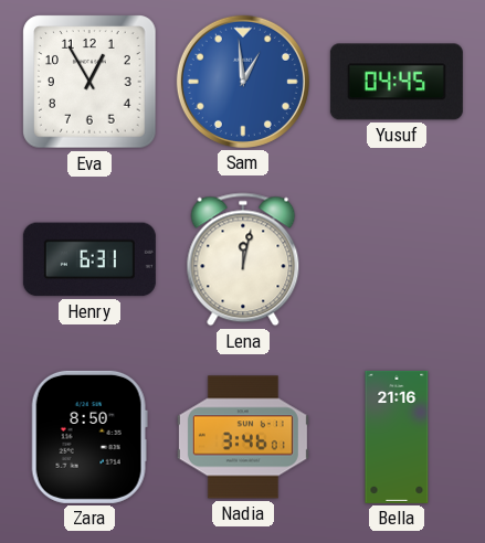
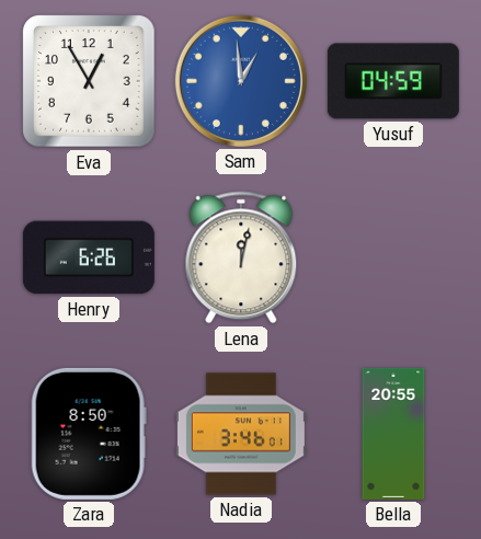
Yusuf: 04:45 -> 04:59
Henry: 6:31 -> 6:26
Bella: 21:16 -> 20:55
